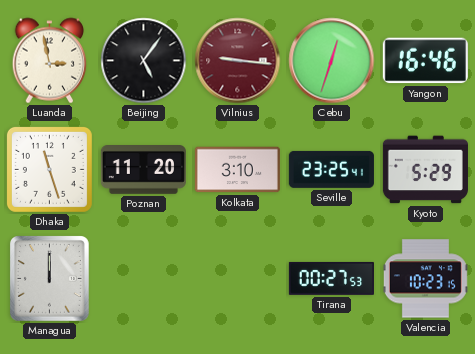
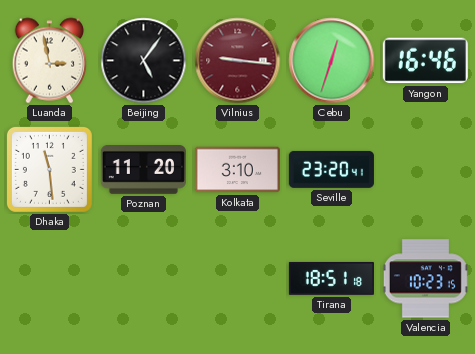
Dhaka: 11:27 -> 11:29
Seville: 23:25 -> 23:20
Kyoto: 5:29 -> none
Managua: 12:00 -> none
Tirana: 00:27 -> 18:51
